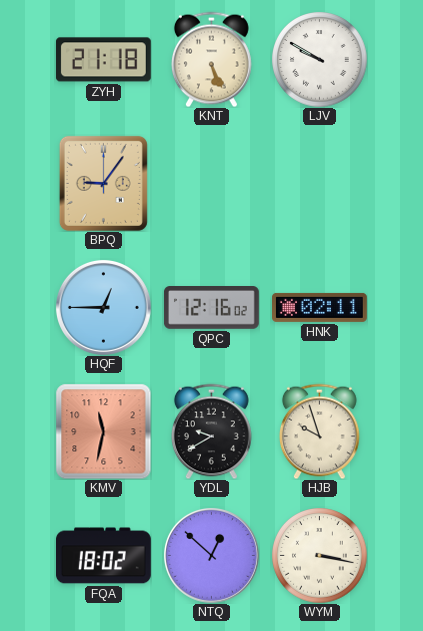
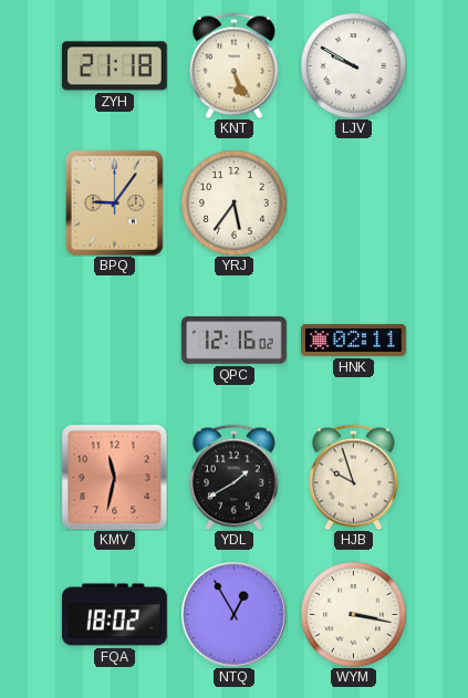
YRJ: none -> 5:36
HQF: 12:45 -> none
YDL: 9:40 -> 1:40
NTQ: 12:52 -> 12:55
